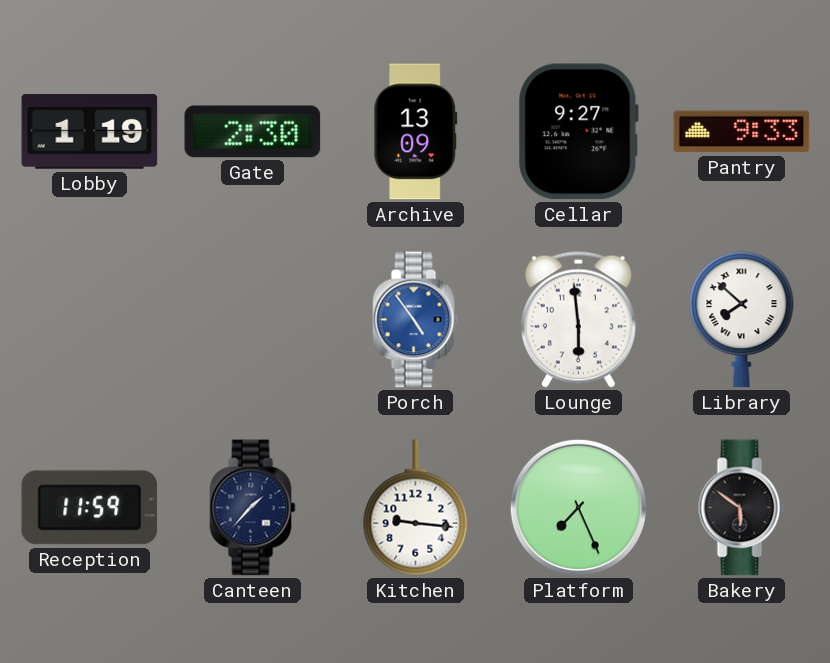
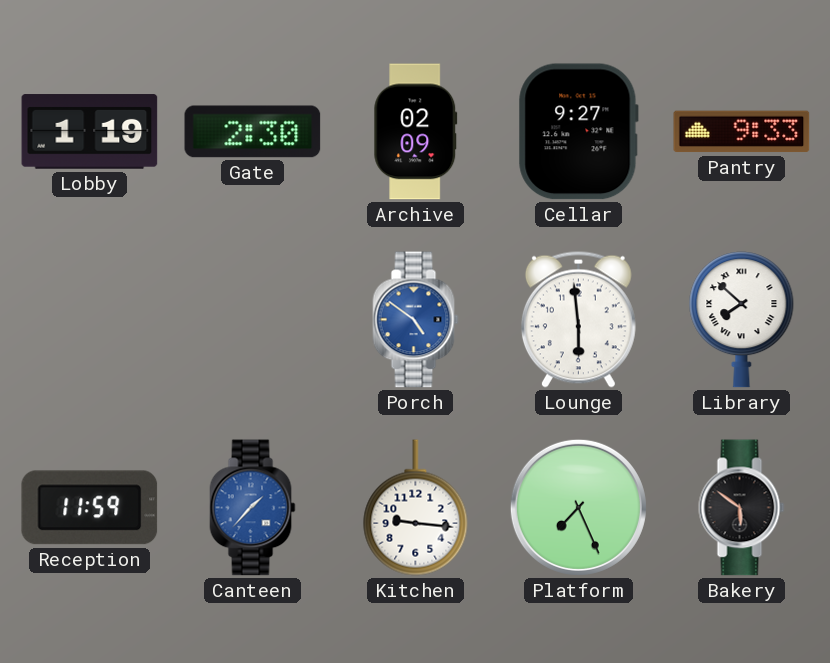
Archive: 13:09 -> 02:09
Porch: 4:54 -> 4:51
Canteen dial: navy -> blue
